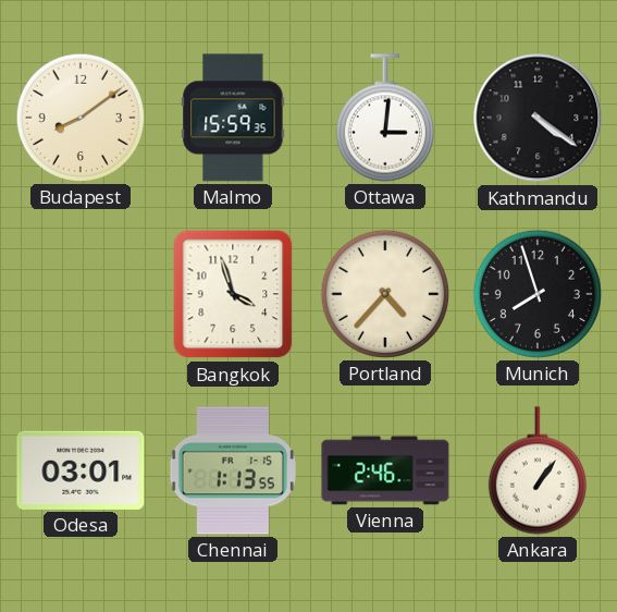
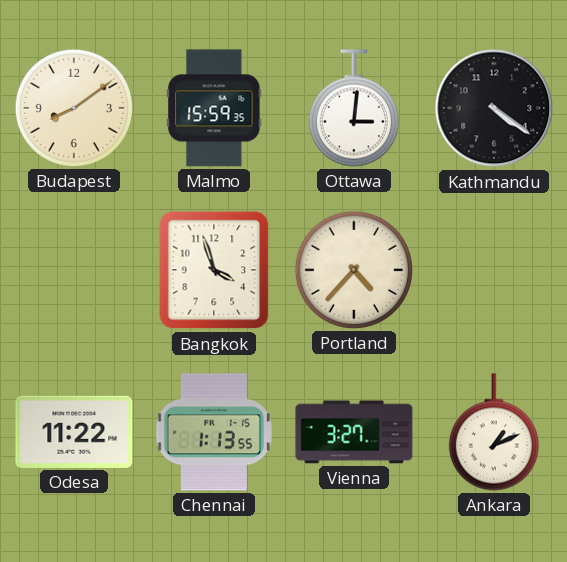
Munich: 7:57 -> none
Odesa: 03:01 -> 11:22
Vienna: 2:46 -> 3:27
Ankara: 1:06 -> 1:11
